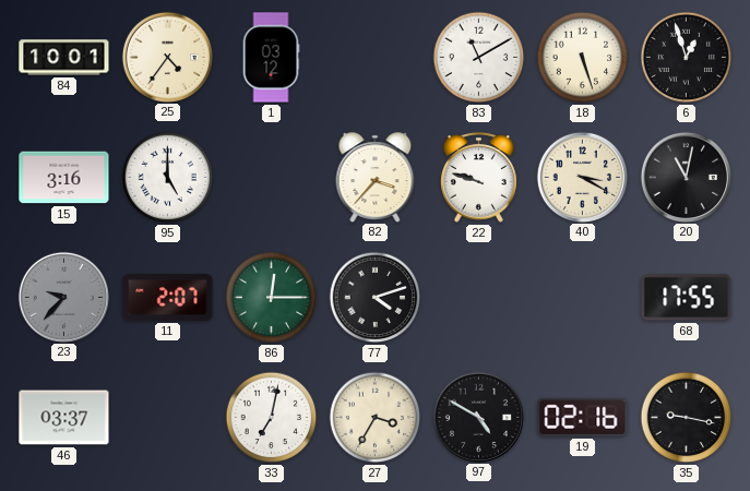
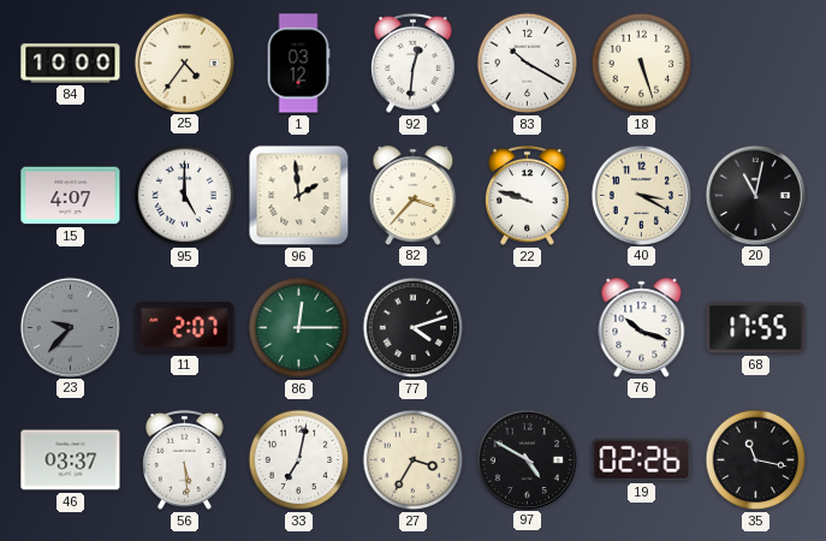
84: 10:01 -> 10:00
92: none -> 12:31
83: 11:10 -> 10:20
6: 12:57 -> none
15: 3:16 -> 4:07
96: none -> 1:59
76: none -> 10:18
56: none -> 5:29
19: 02:16 -> 02:26
35: 9:17 -> 11:17
